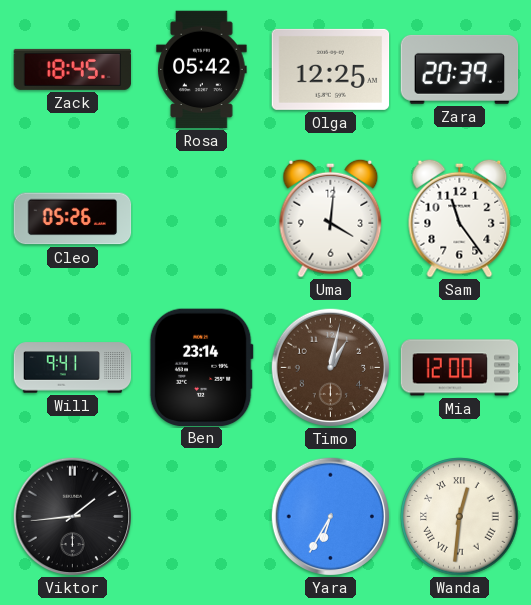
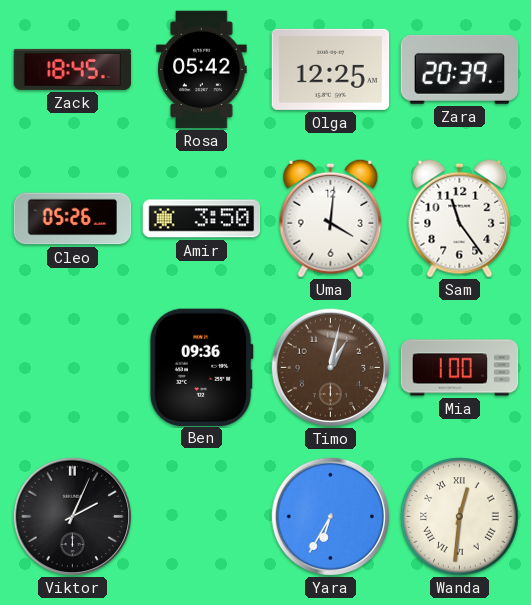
Amir: none -> 3:50
Will: 9:41 -> none
Ben: 23:14 -> 09:36
Mia: 12:00 -> 1:00
Viktor: 1:44 -> 2:04
